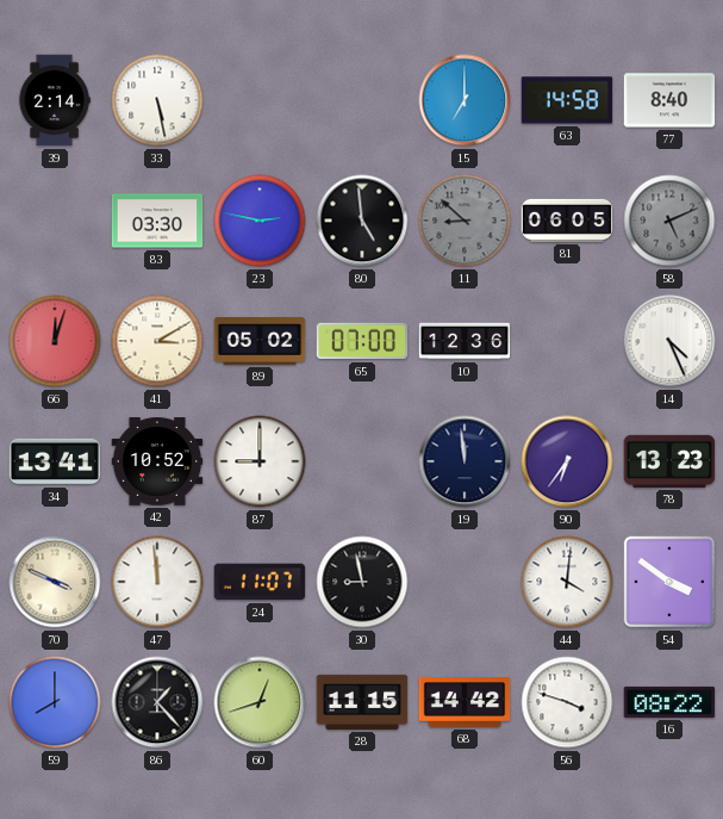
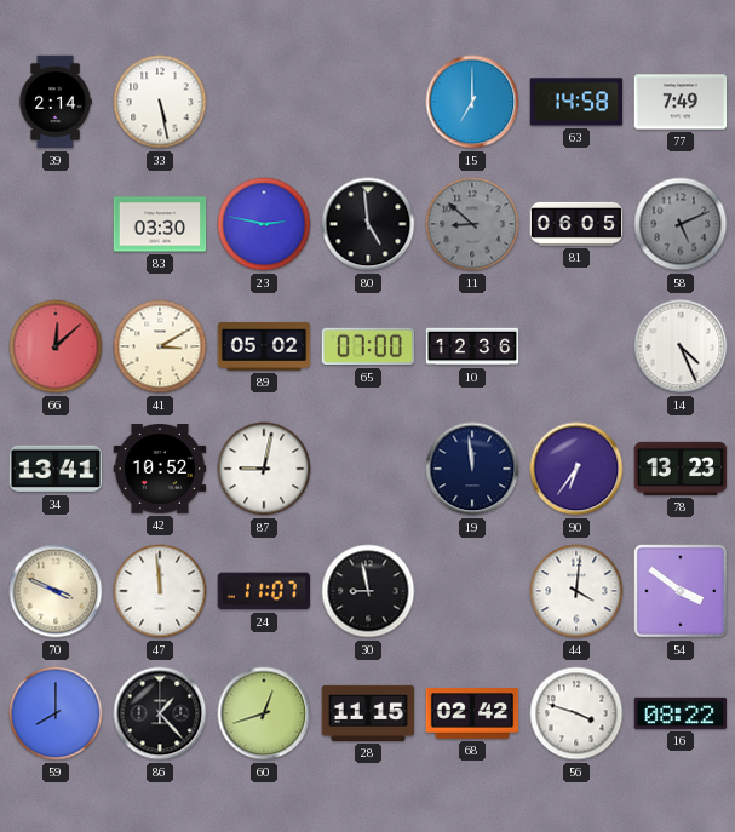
77: 8:40 -> 7:49
66: 12:03 -> 12:08
87: 9:00 -> 9:02
68: 14:42 -> 02:42
